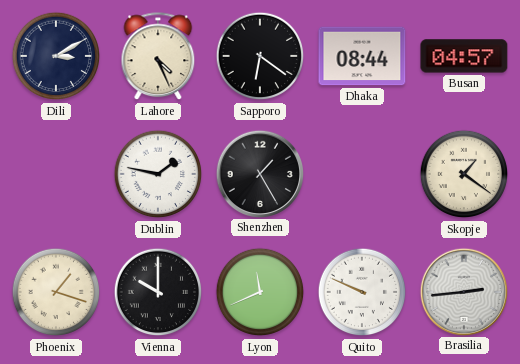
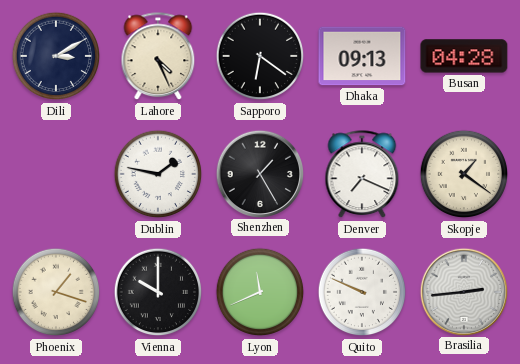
Dhaka: 08:44 -> 09:13
Busan: 04:57 -> 04:28
Denver: none -> 7:19
